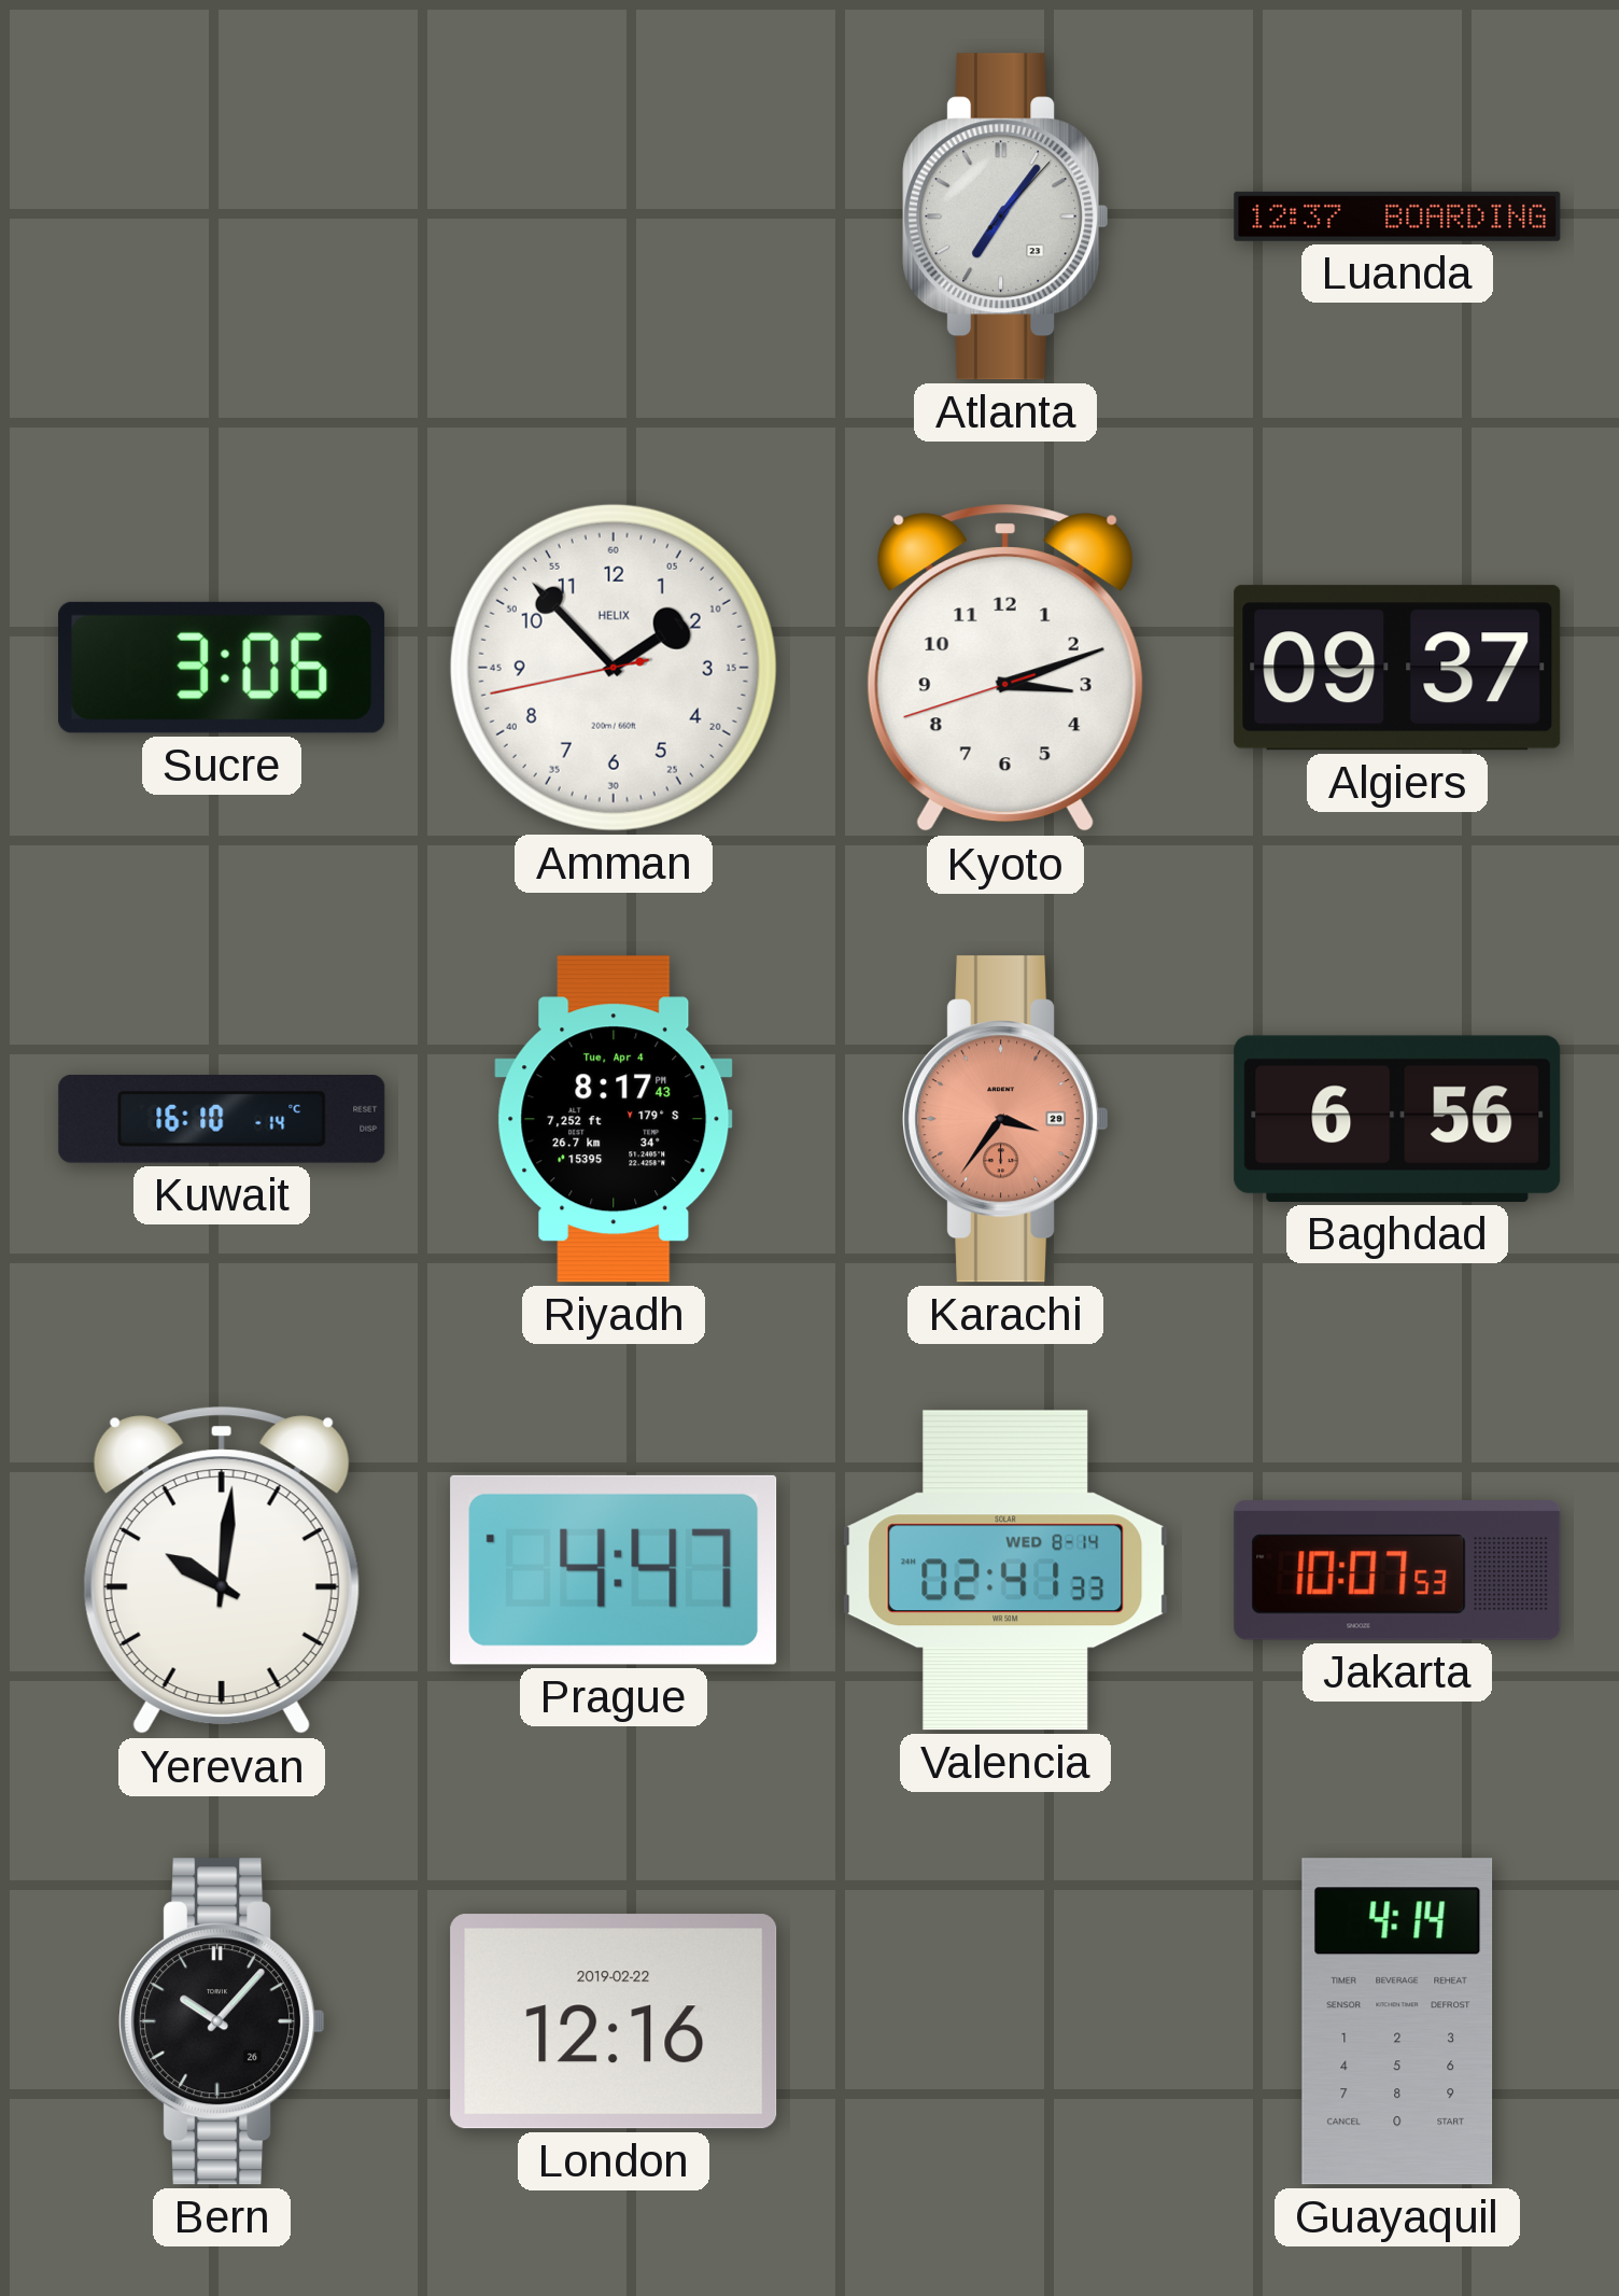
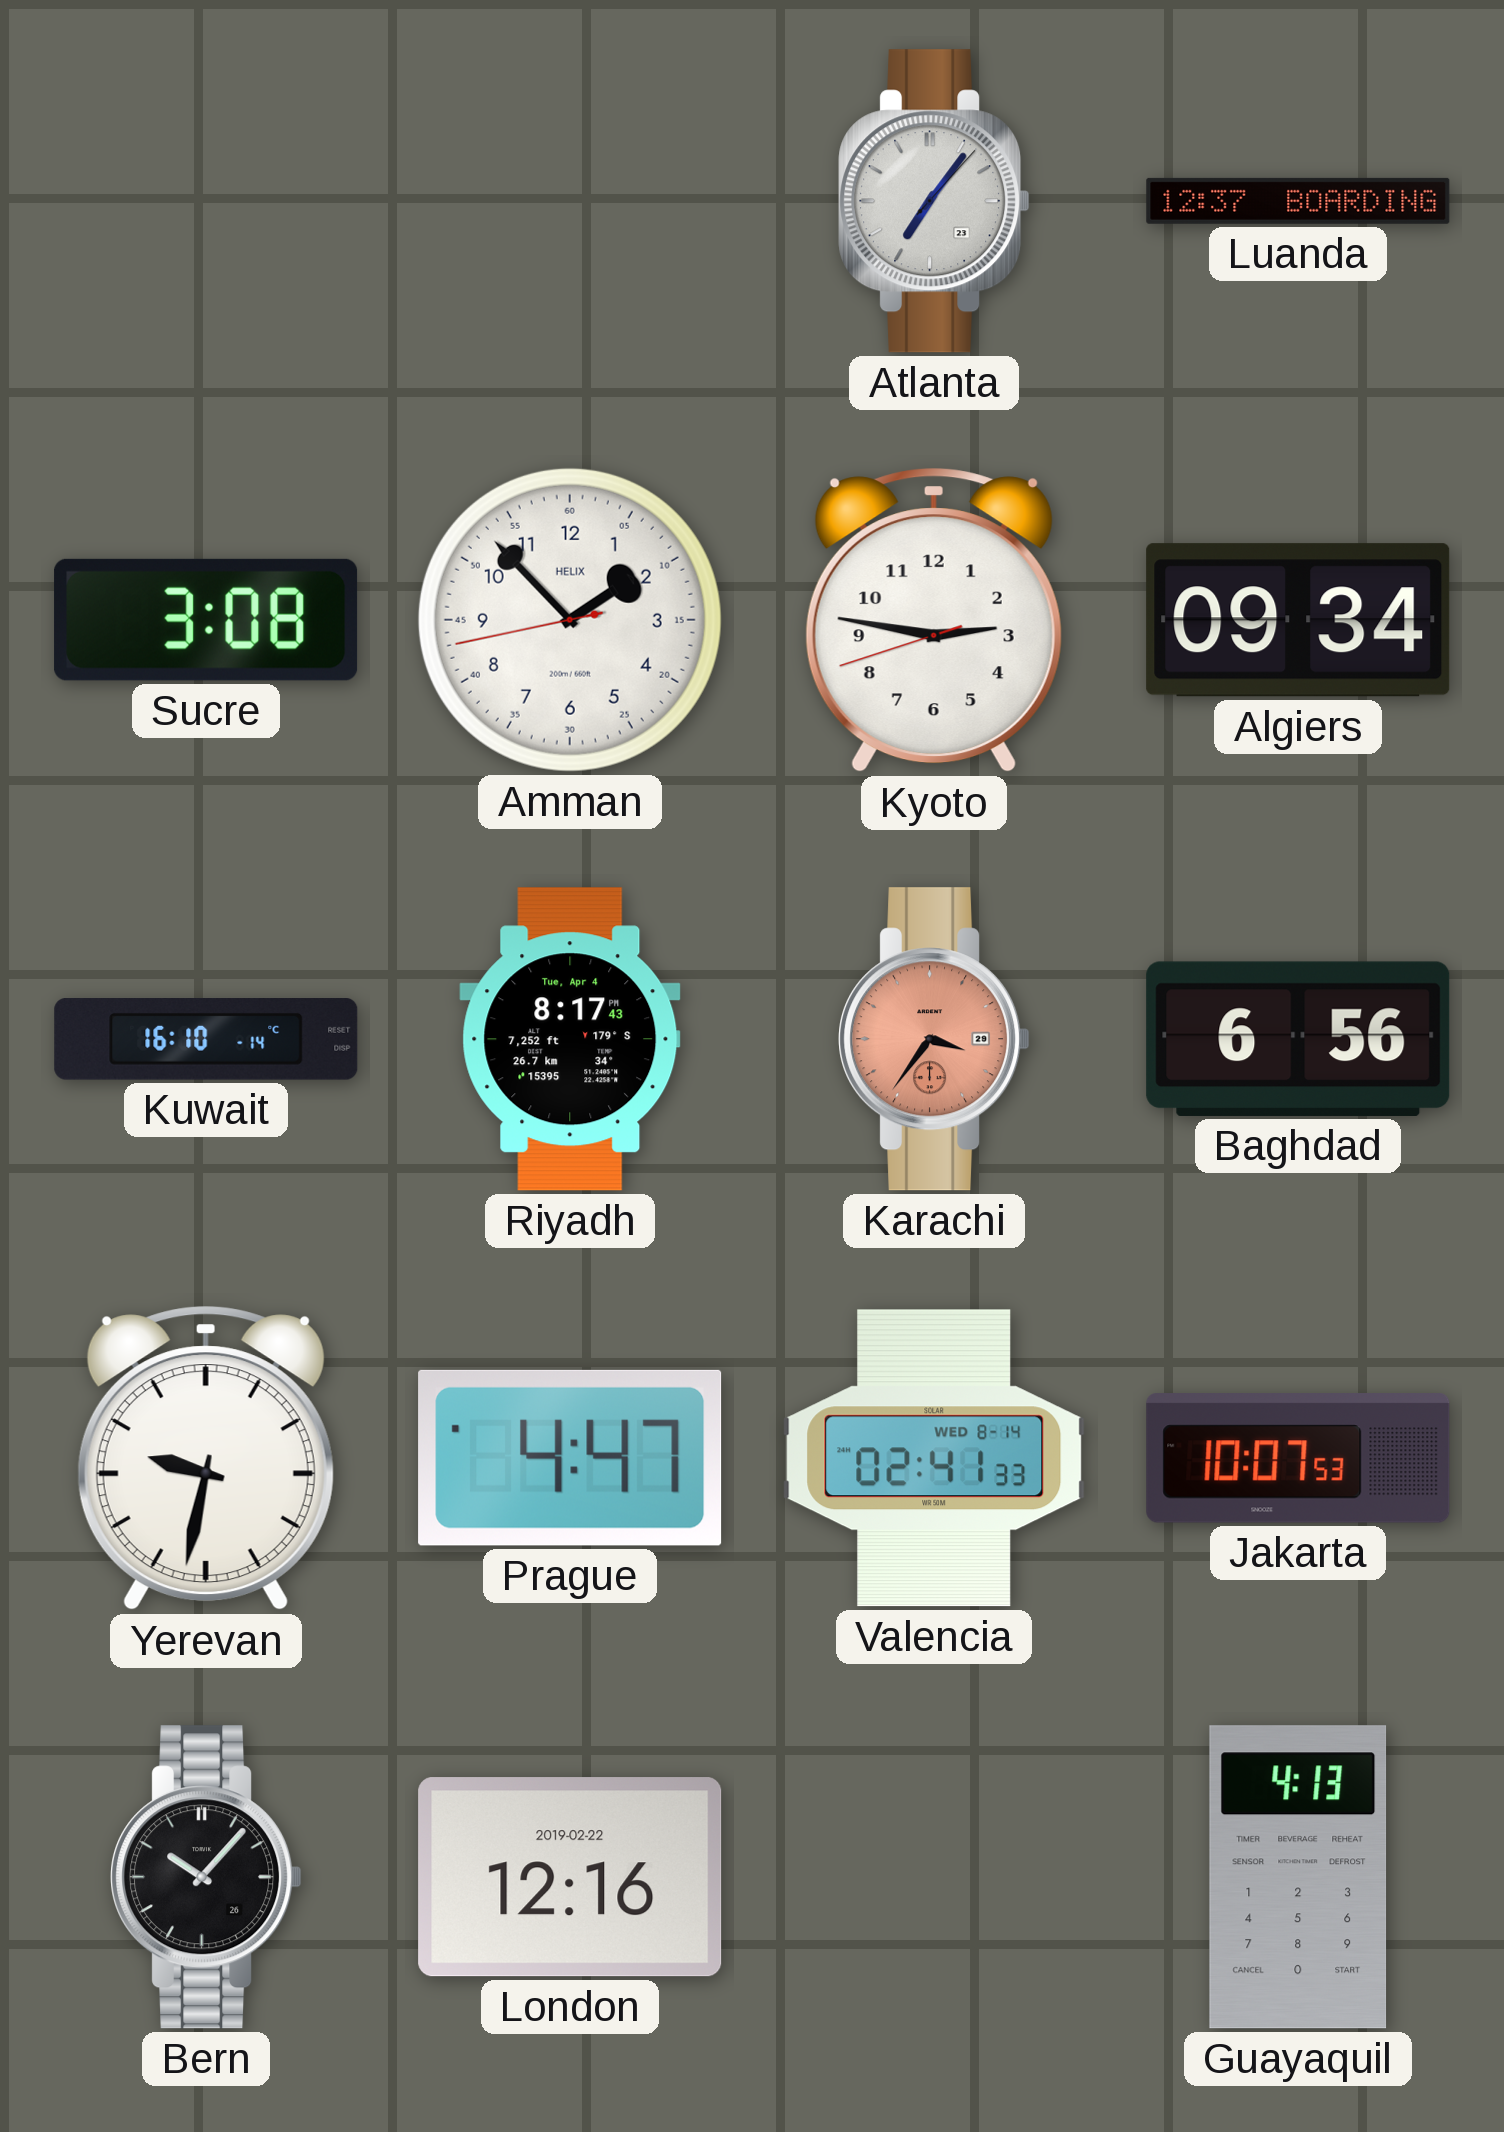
Sucre: 3:06 -> 3:08
Kyoto: 3:11 -> 2:46
Algiers: 09:37 -> 09:34
Yerevan: 10:01 -> 9:32
Guayaquil: 4:14 -> 4:13
